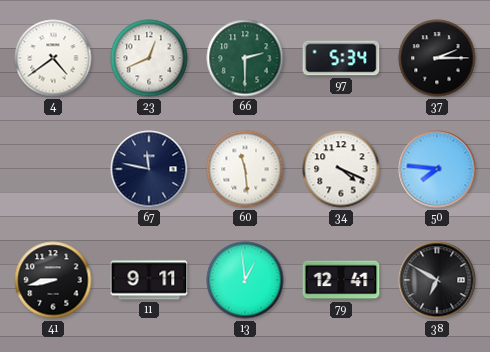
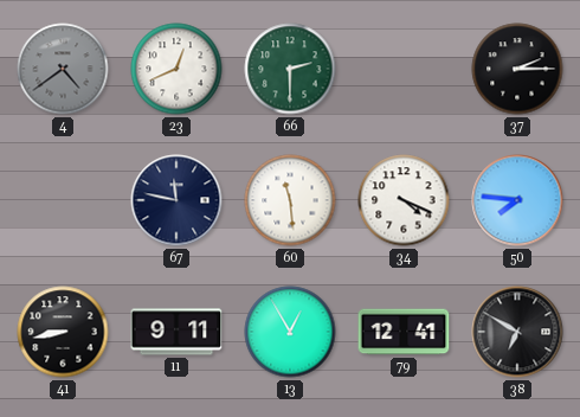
4 dial: white -> grey
97: 5:34 -> none
13: 12:59 -> 12:55
